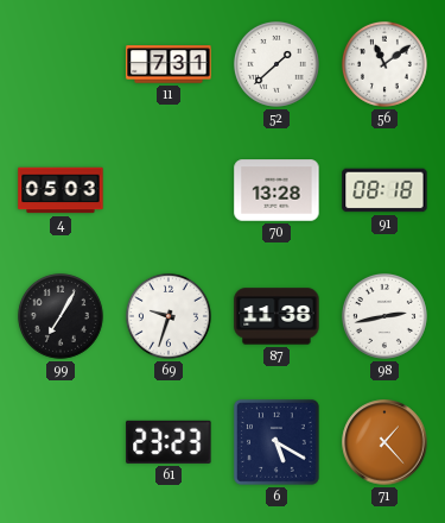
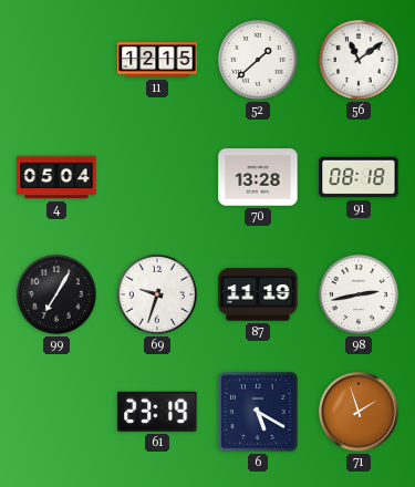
11: 7:31 -> 12:15
4: 05:03 -> 05:04
87: 11:38 -> 11:19
61: 23:23 -> 23:19
71: 1:23 -> 1:57
